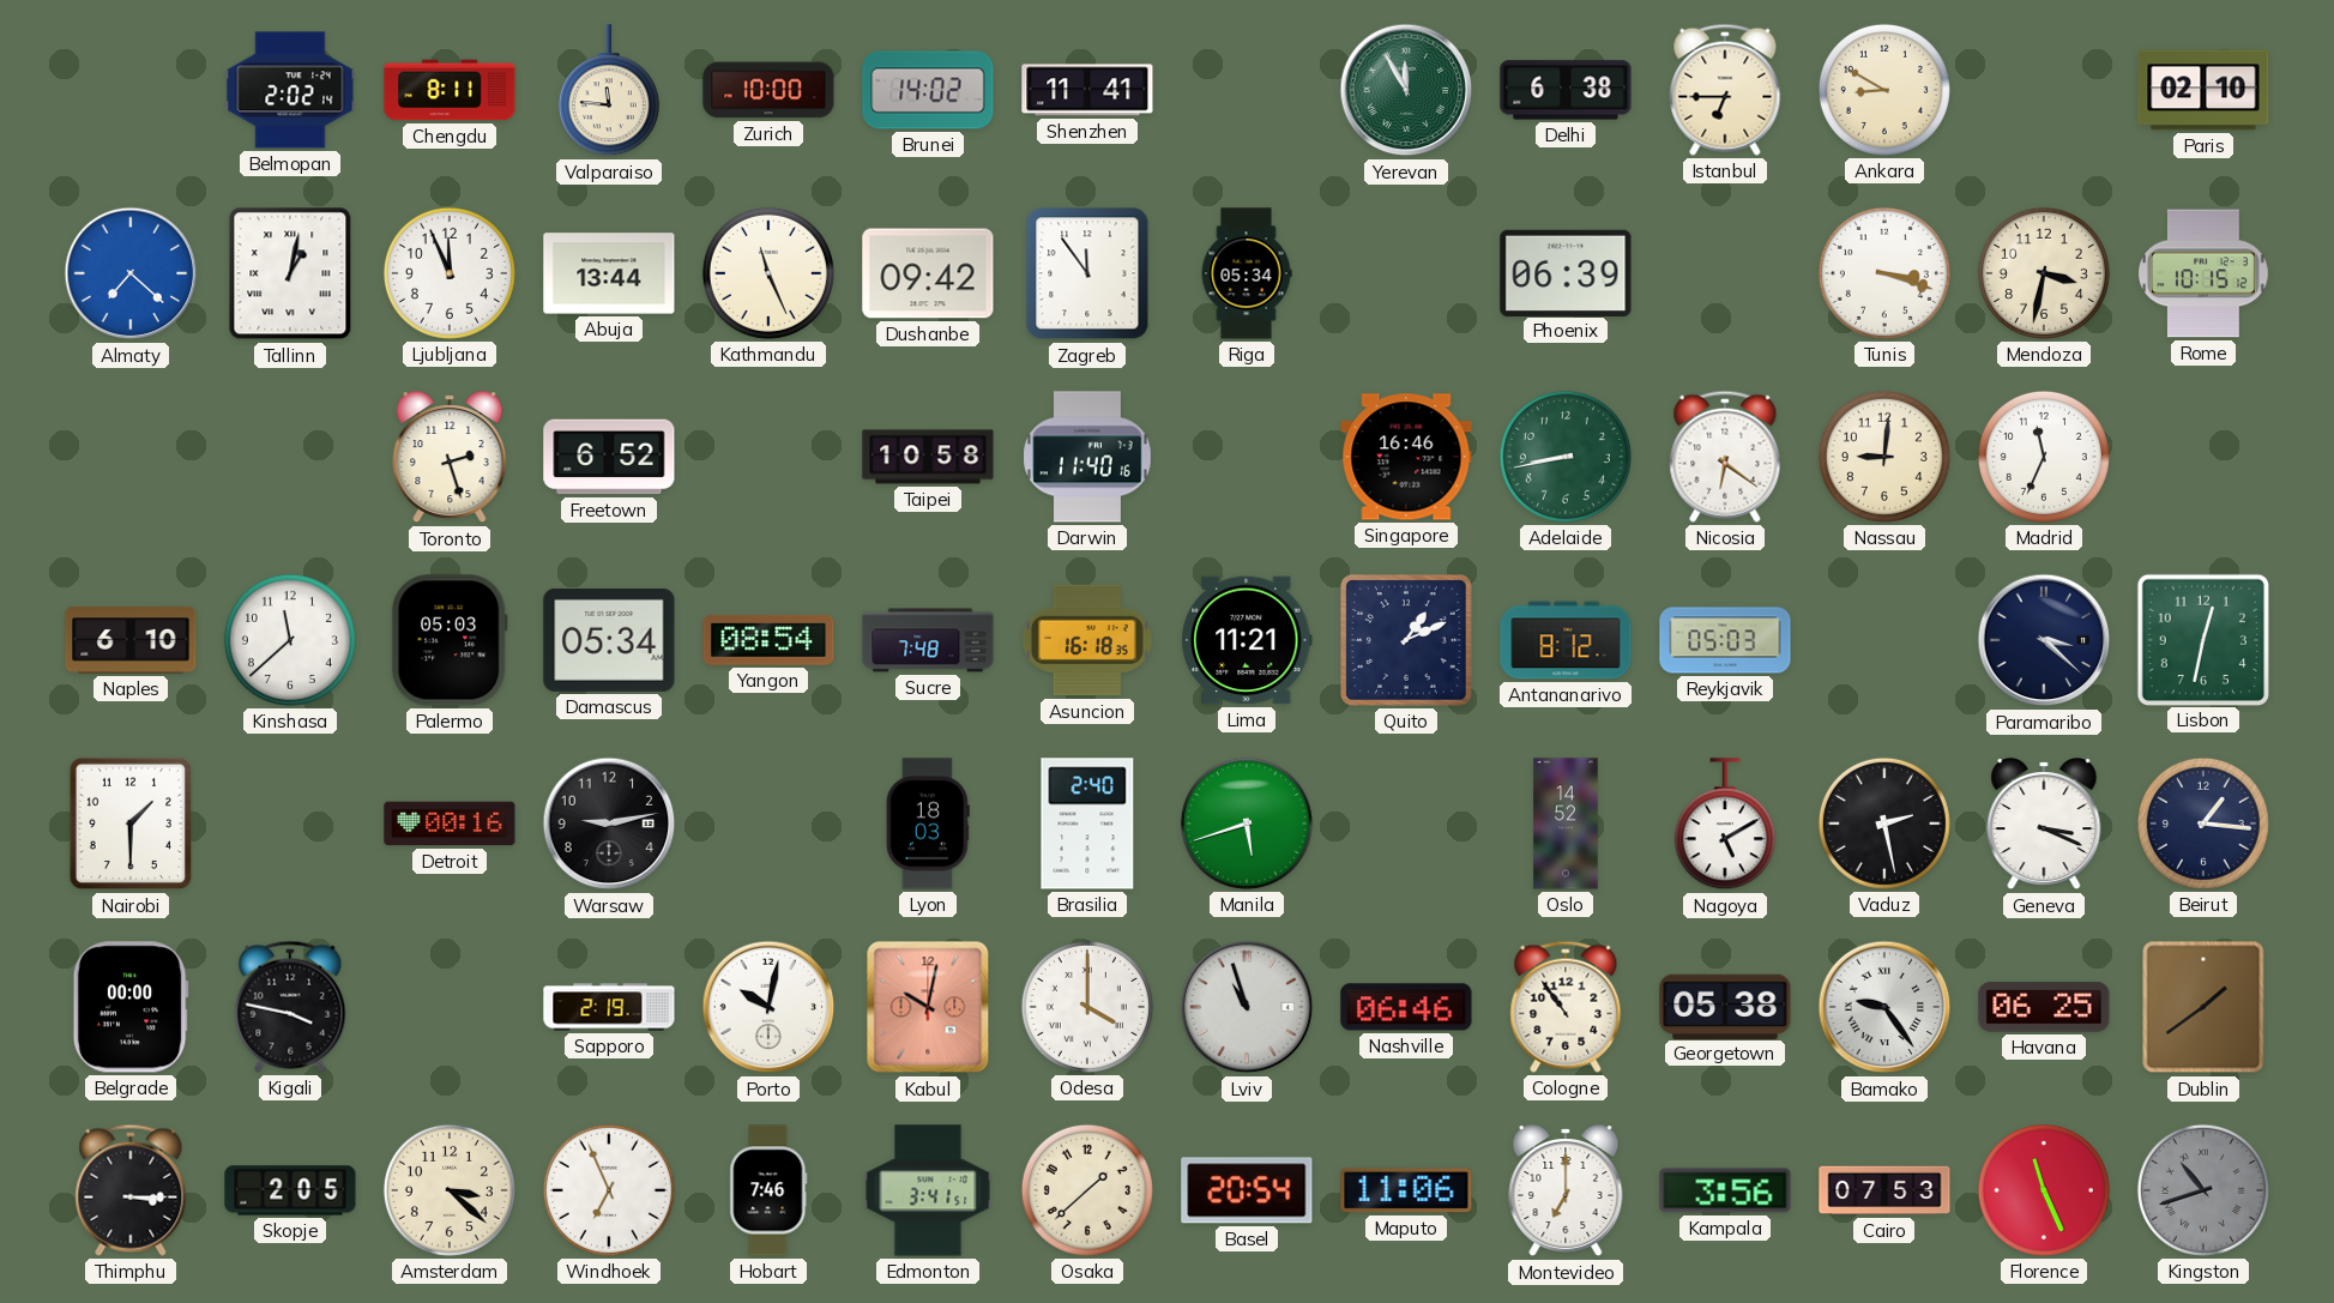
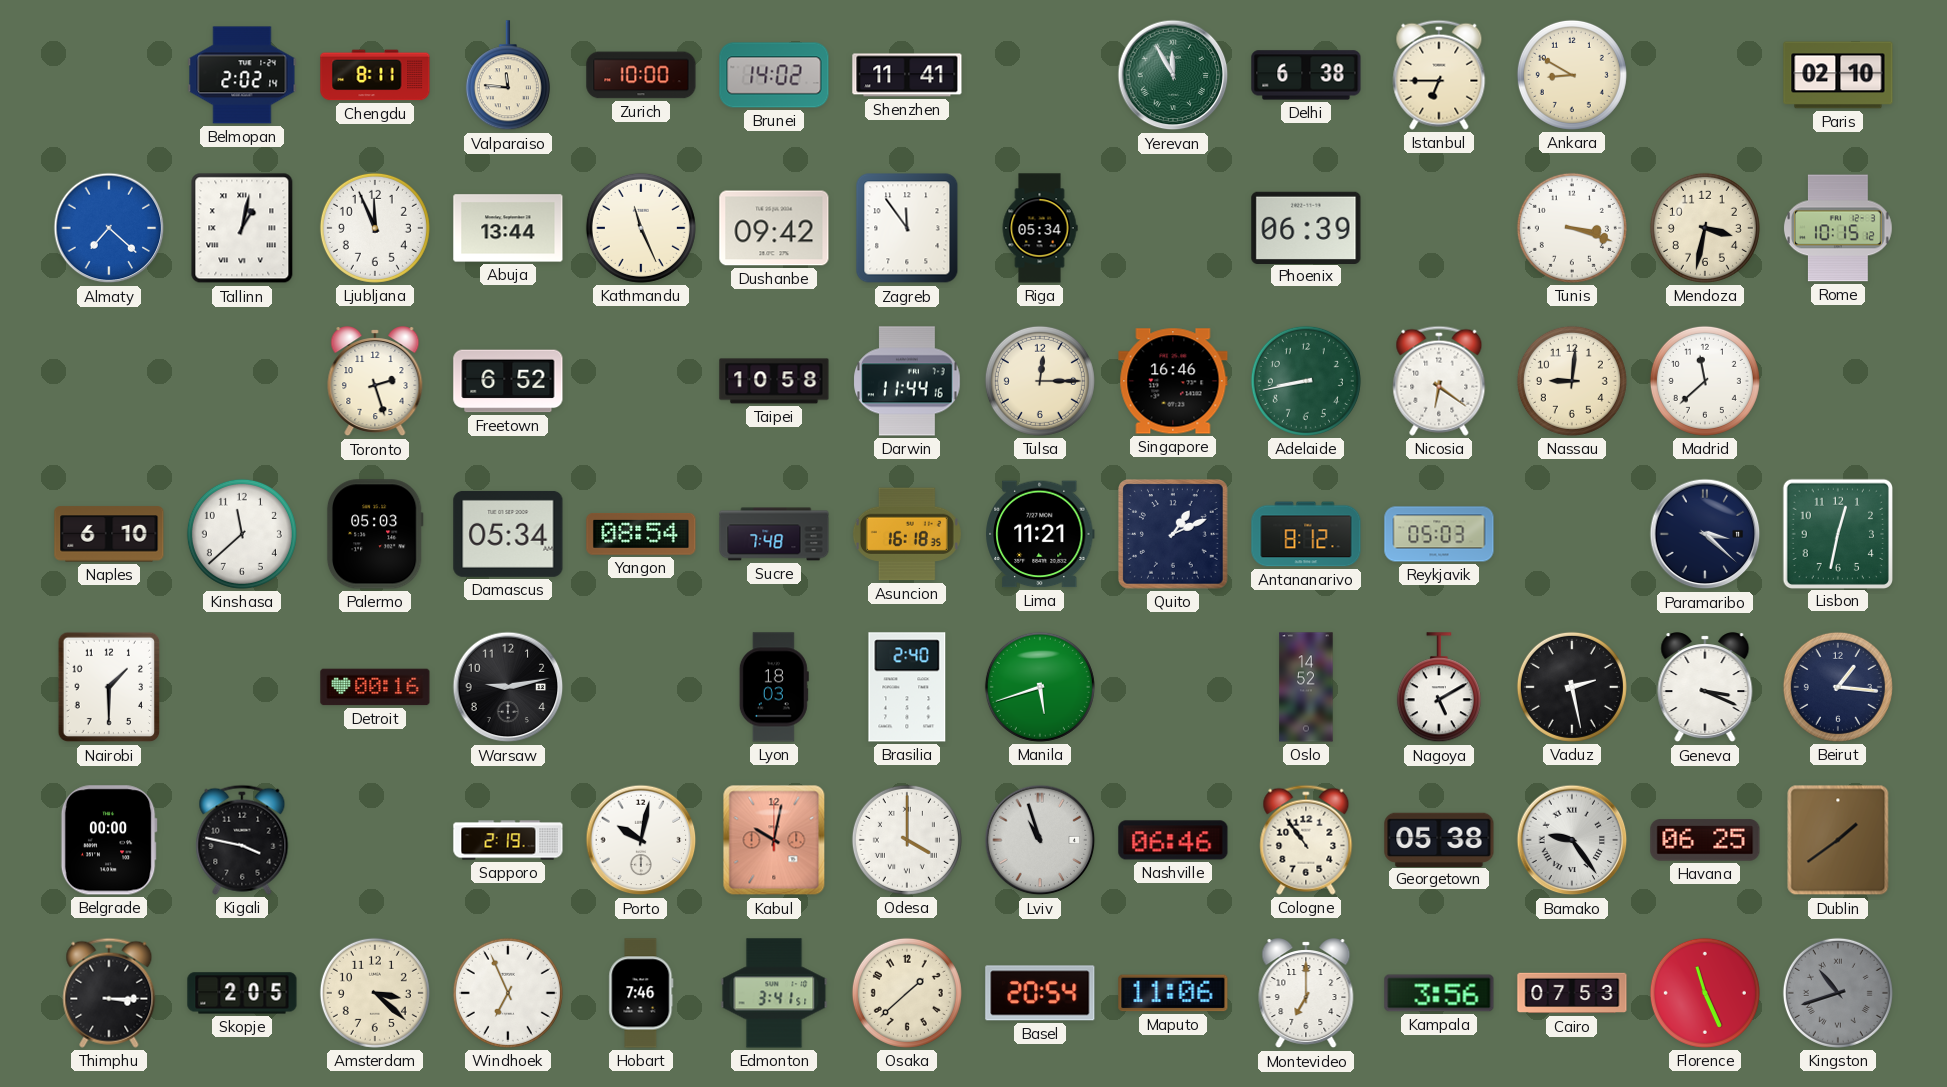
Darwin: 11:40 -> 11:44
Tulsa: none -> 12:15
Madrid: 11:34 -> 11:38
